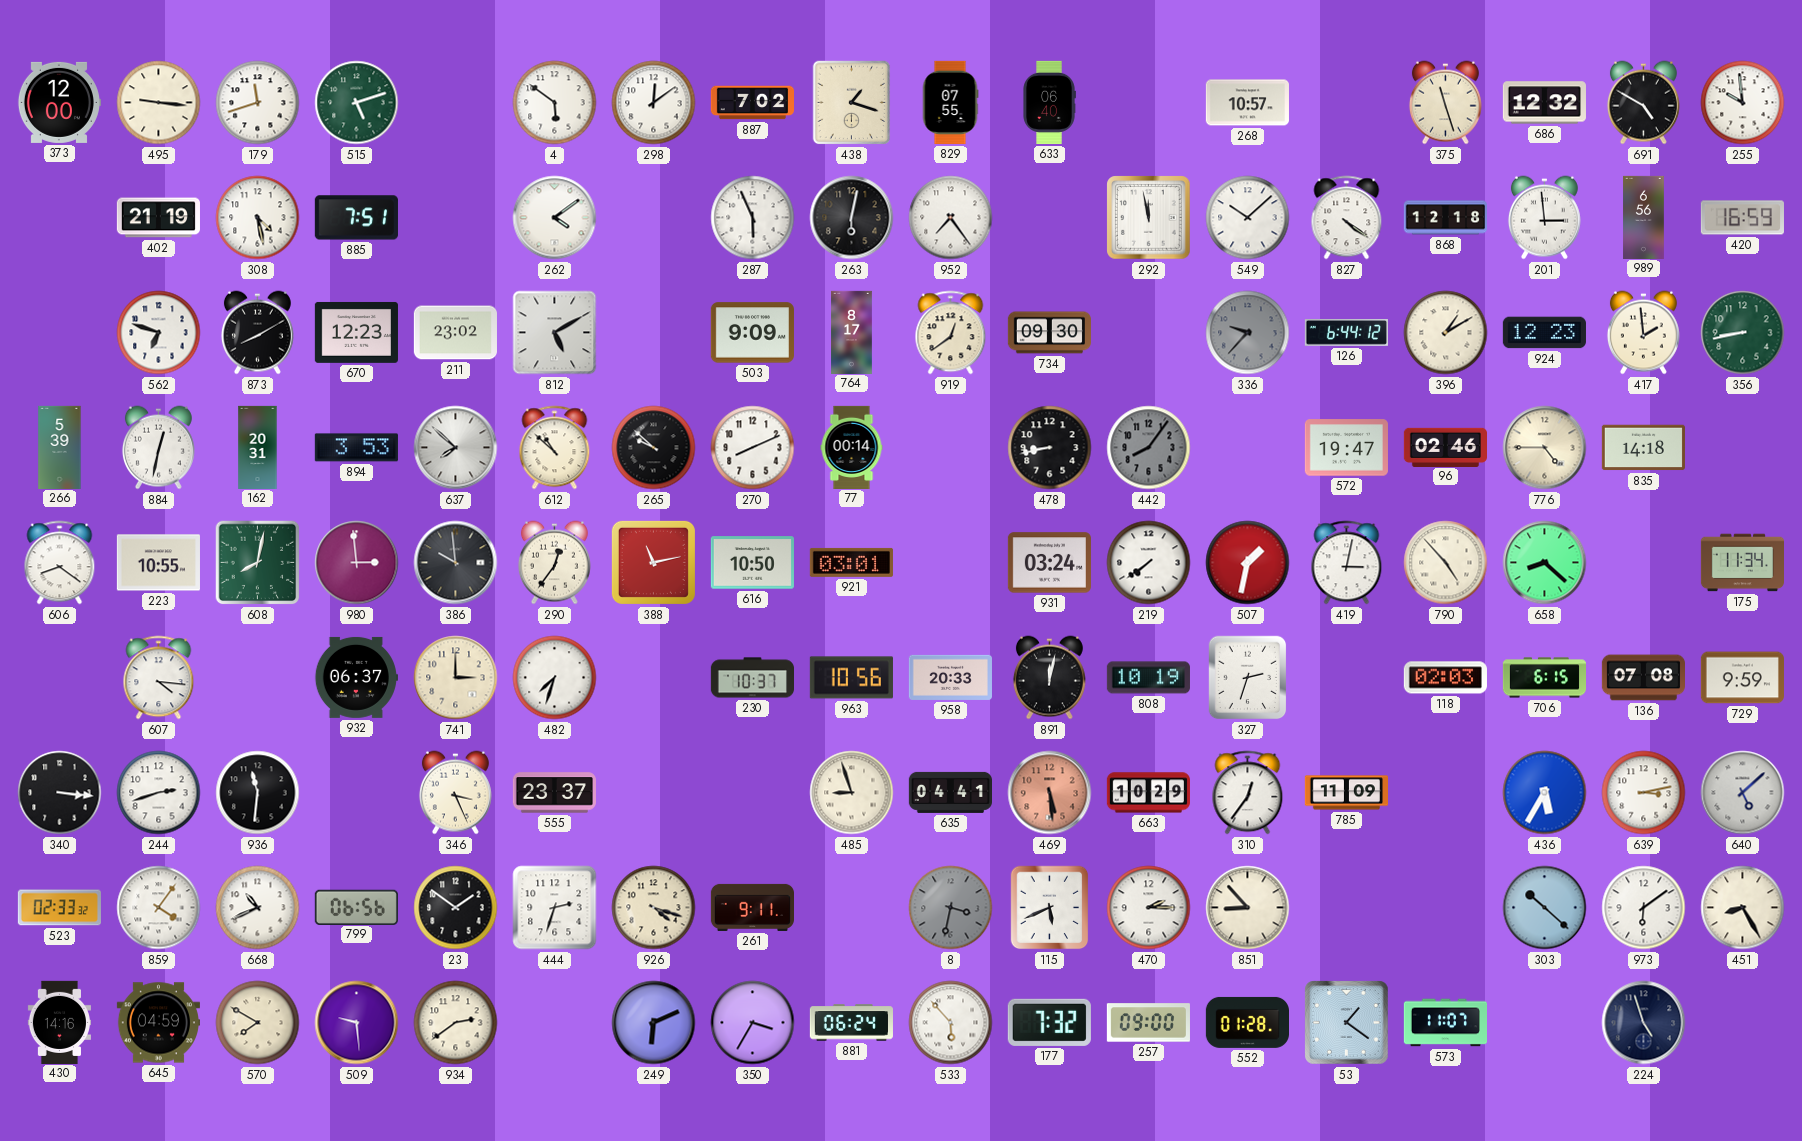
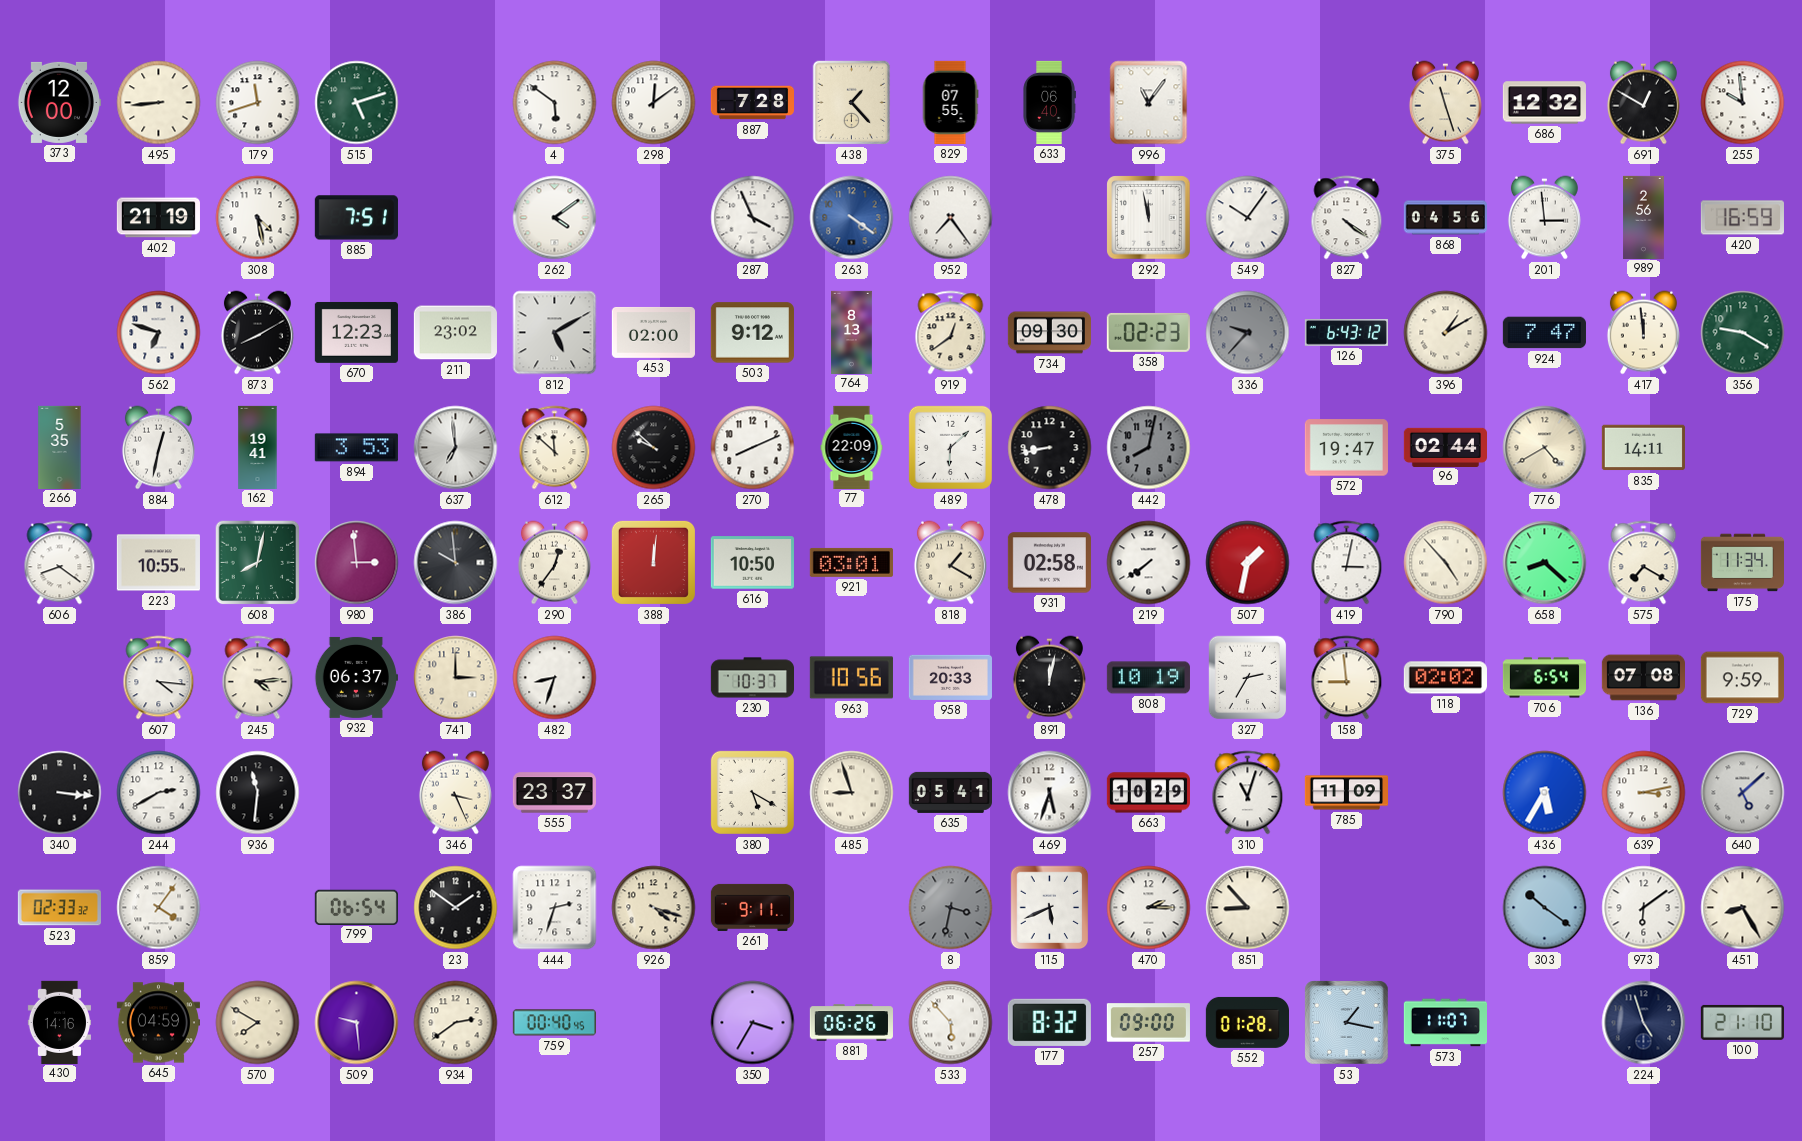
495: 9:16 -> 8:44
887: 7:02 -> 7:28
438: 1:18 -> 1:23
996: none -> 11:06
268: 10:57 -> none
691: 4:50 -> 12:50
287: 5:56 -> 3:56
263: 6:02 -> 4:21
263 dial: black -> blue
549: 10:08 -> 10:06
868: 12:18 -> 04:56
989: 6:56 -> 2:56
453: none -> 02:00
503: 9:09 -> 9:12
764: 8:17 -> 8:13
358: none -> 02:23
126: 6:44 -> 6:43
924: 12:23 -> 7:47
417: 1:59 -> 11:59
356: 8:43 -> 9:20
266: 5:39 -> 5:35
162: 20:31 -> 19:41
637: 7:52 -> 6:59
612: 10:52 -> 11:52
77: 00:14 -> 22:09
489: none -> 6:08
442: 8:06 -> 8:02
96: 02:46 -> 02:44
776: 4:45 -> 4:40
835: 14:18 -> 14:11
388: 11:13 -> 12:01
818: none -> 1:20
931: 03:24 -> 02:58
575: none -> 7:20
245: none -> 4:14
482: 7:33 -> 8:33
327: 2:33 -> 2:35
158: none -> 8:59
118: 02:03 -> 02:02
706: 6:15 -> 6:54
244: 2:42 -> 2:40
380: none -> 5:20
635: 04:41 -> 05:41
469: 5:29 -> 5:33
469 dial: salmon -> white
310: 12:36 -> 11:03
668: 10:41 -> none
799: 06:56 -> 06:54
303: 10:22 -> 10:21
759: none -> 00:40
249: 6:11 -> none
881: 06:24 -> 06:26
177: 7:32 -> 8:32
53: 1:21 -> 1:17
100: none -> 21:10
